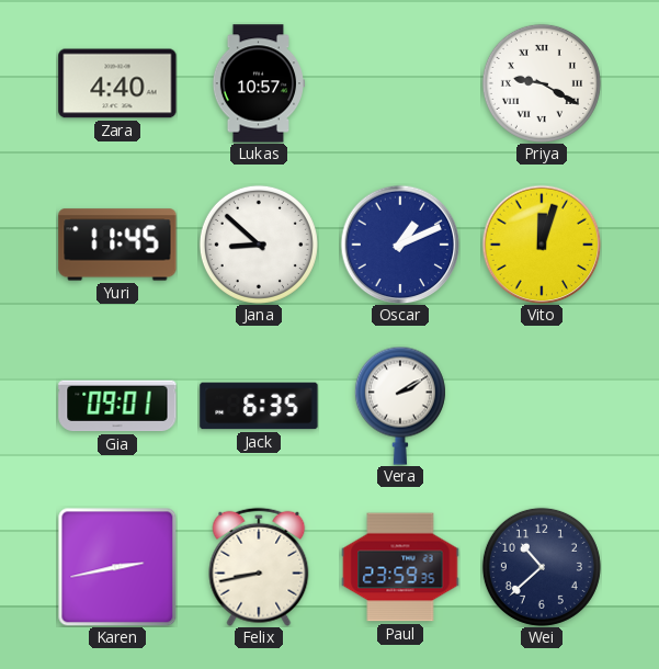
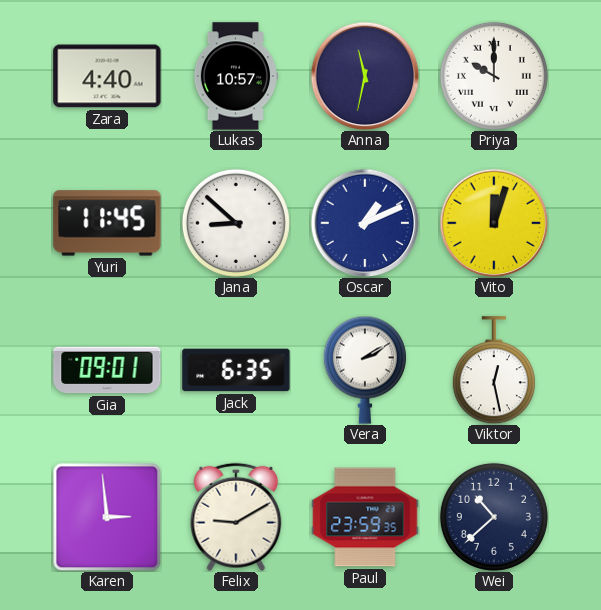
Anna: none -> 11:32
Priya: 9:20 -> 10:00
Viktor: none -> 12:28
Karen: 2:43 -> 2:59
Felix: 8:43 -> 9:10
